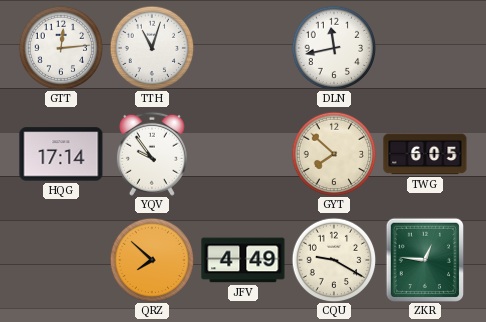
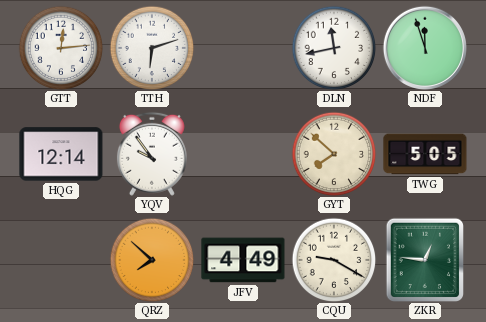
TTH: 11:03 -> 6:12
NDF: none -> 11:57
HQG: 17:14 -> 12:14
TWG: 6:05 -> 5:05
